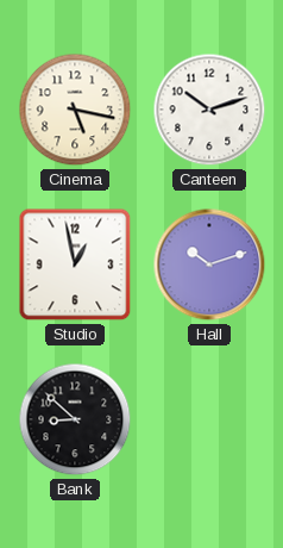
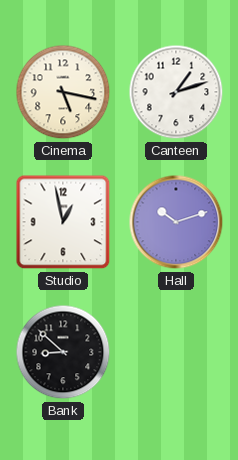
Canteen: 10:12 -> 1:12
